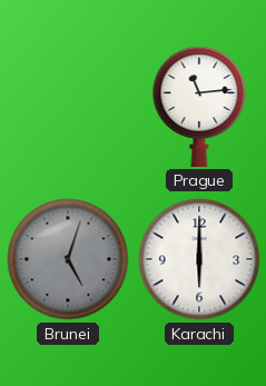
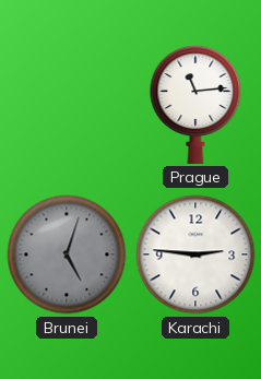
Karachi: 6:00 -> 2:46
